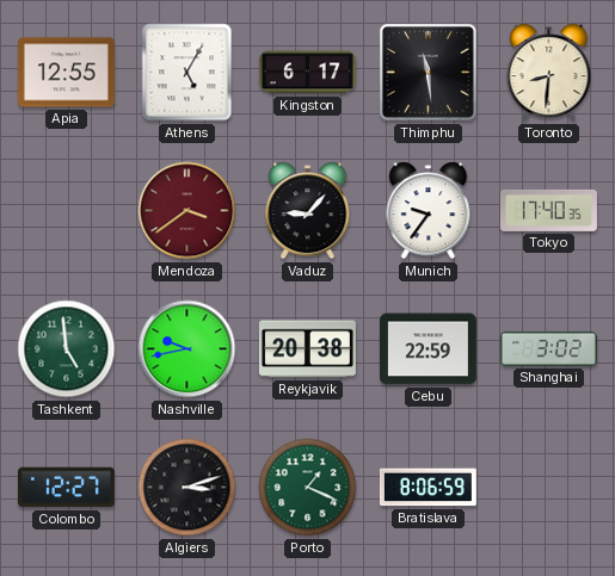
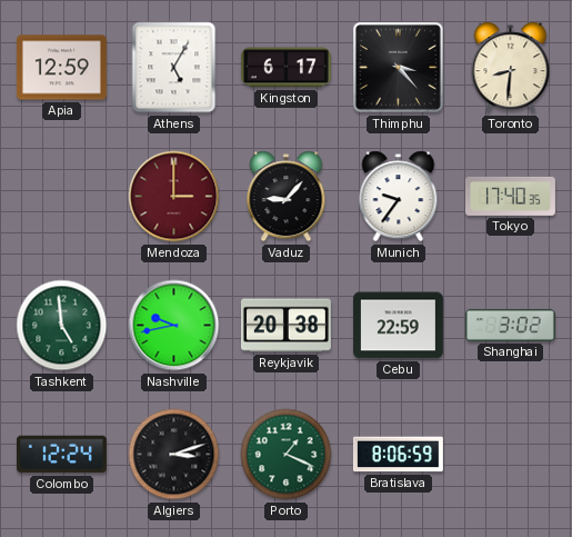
Apia: 12:55 -> 12:59
Thimphu: 11:29 -> 3:23
Mendoza: 3:39 -> 3:00
Colombo: 12:27 -> 12:24
